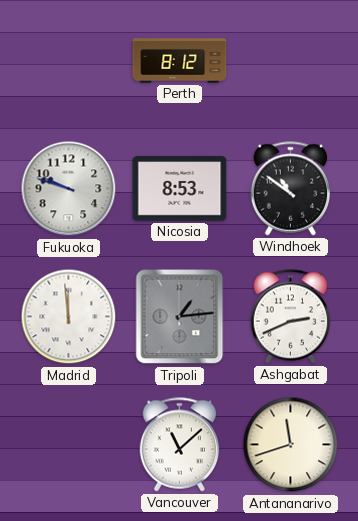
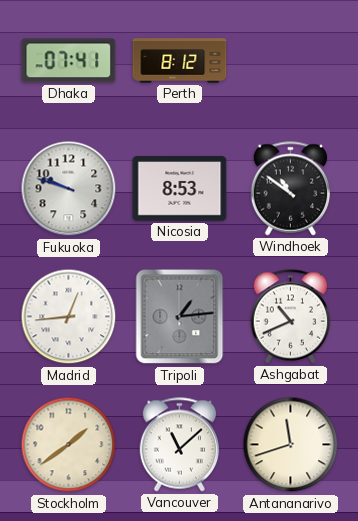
Dhaka: none -> 07:41
Madrid: 11:59 -> 12:44
Ashgabat: 2:41 -> 10:41
Stockholm: none -> 1:39
